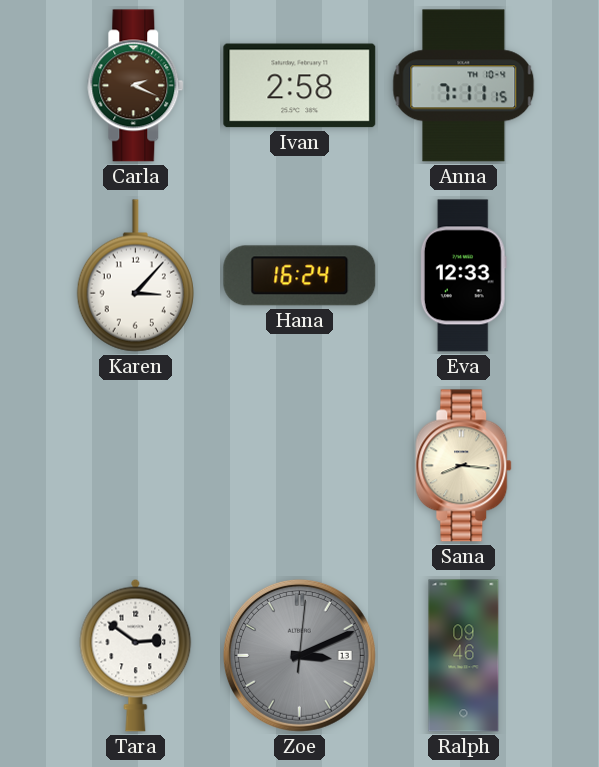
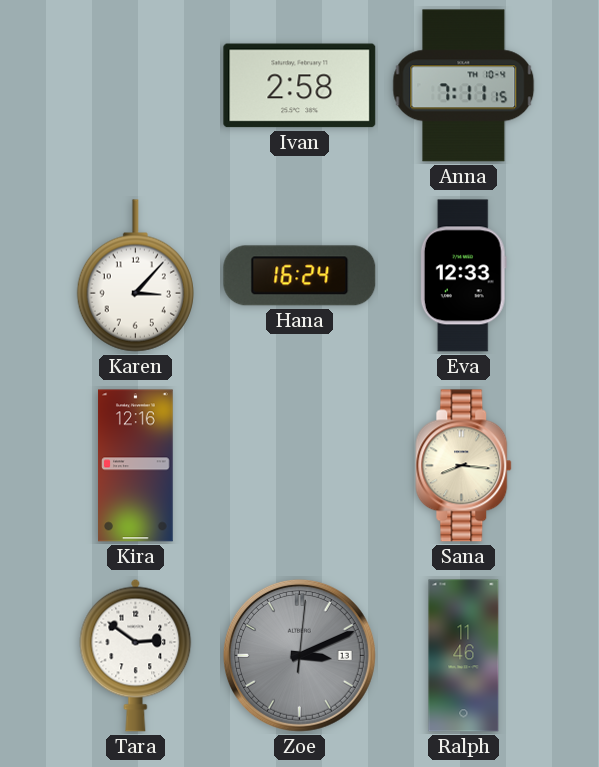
Carla: 2:19 -> none
Kira: none -> 12:16
Ralph: 09:46 -> 11:46
